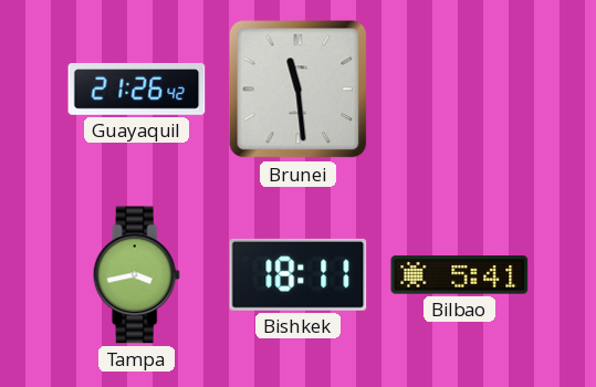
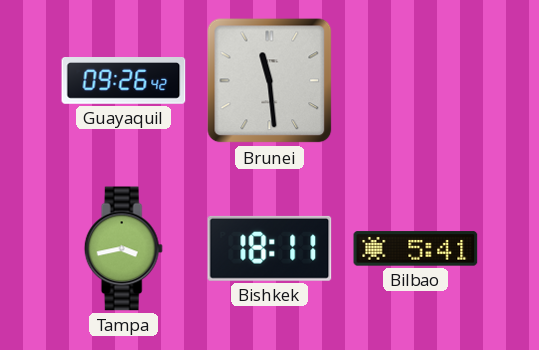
Guayaquil: 21:26 -> 09:26
